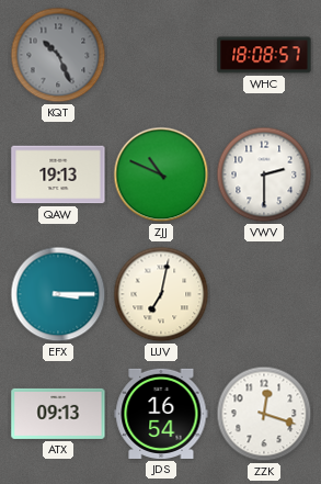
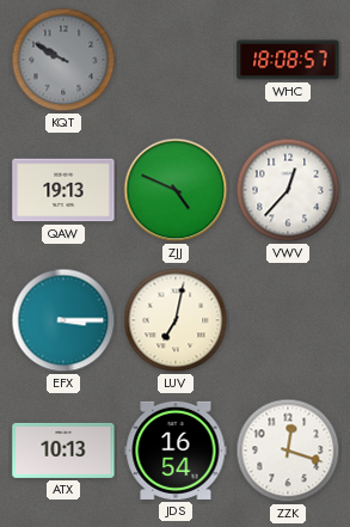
KQT: 10:26 -> 9:50
ZJJ: 10:49 -> 4:49
VWV: 2:30 -> 12:37
ATX: 09:13 -> 10:13
